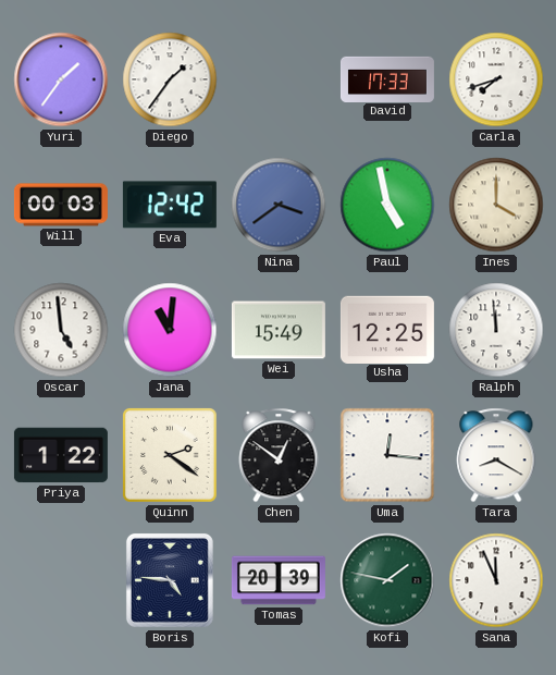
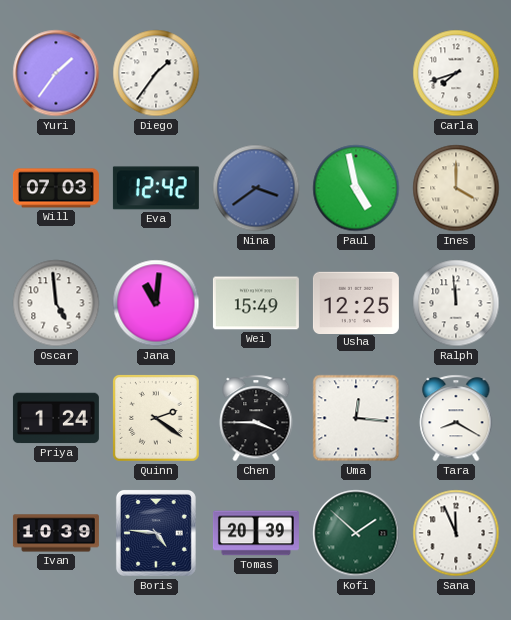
David: 17:33 -> none
Will: 00:03 -> 07:03
Priya: 1:22 -> 1:24
Chen: 12:51 -> 3:45
Ivan: none -> 10:39
Kofi: 1:47 -> 1:52
